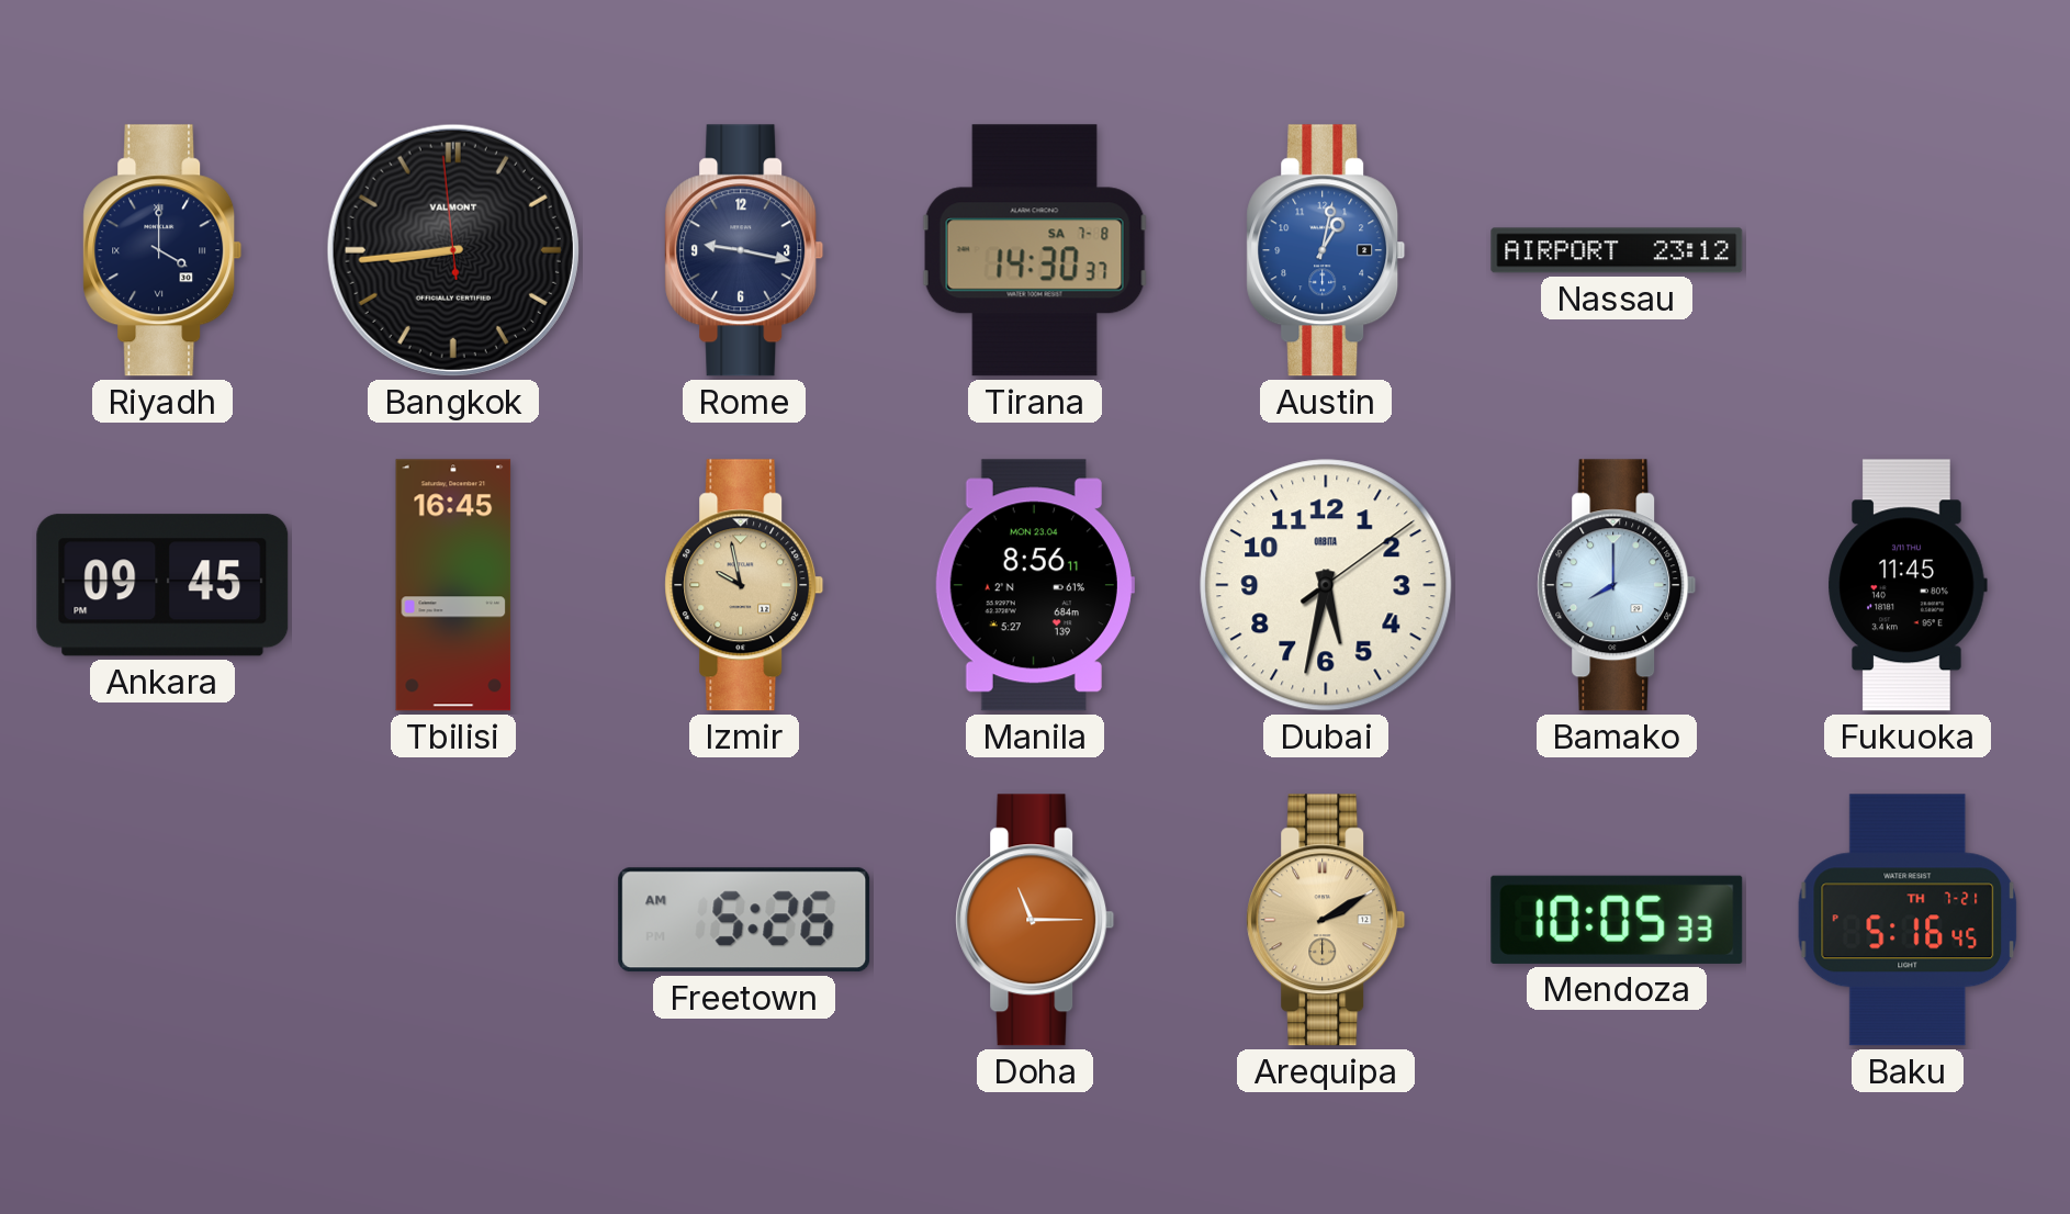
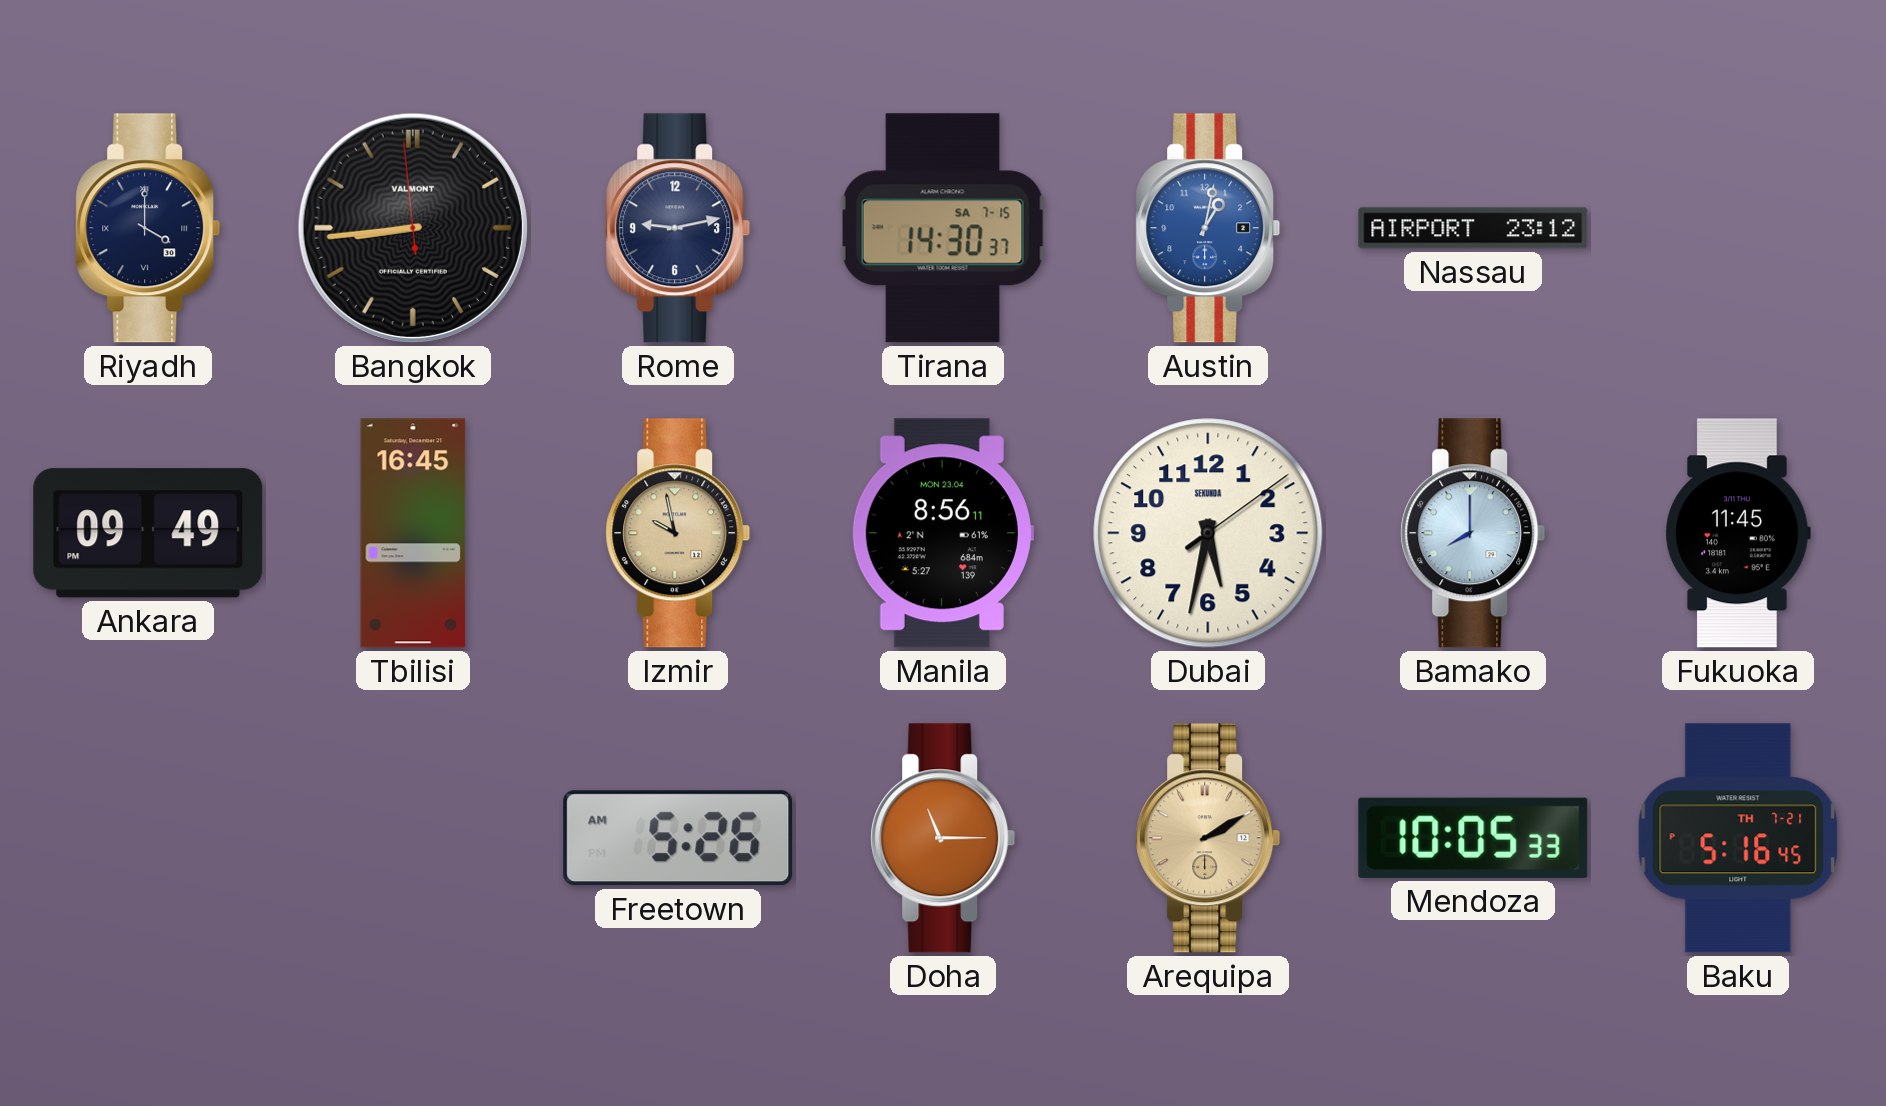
Rome: 9:17 -> 9:13
Tirana date: SA 7-8 -> SA 7-15
Ankara: 09:45 -> 09:49
Dubai brand: ORBITA -> SEKUNDA
